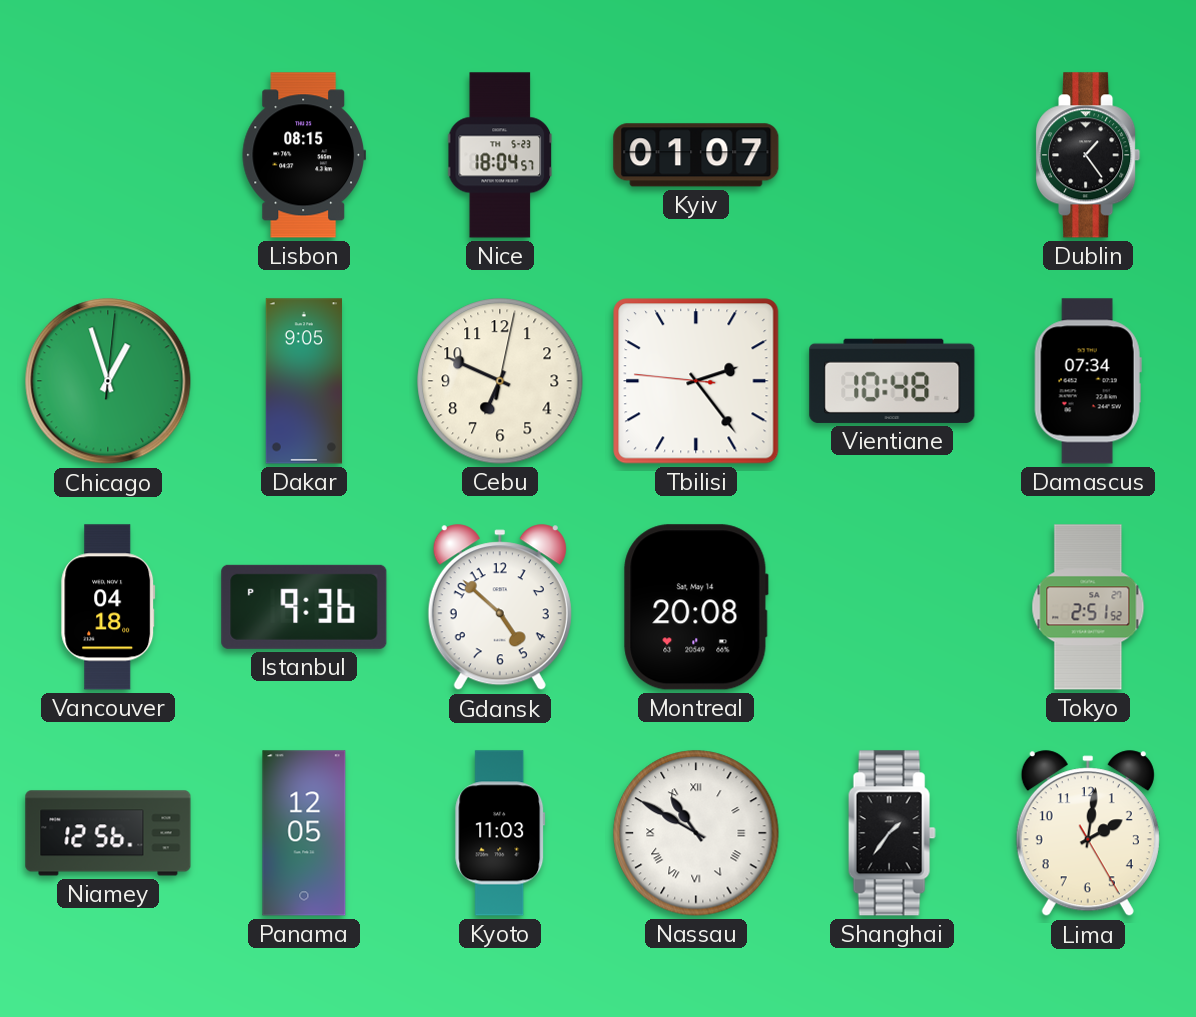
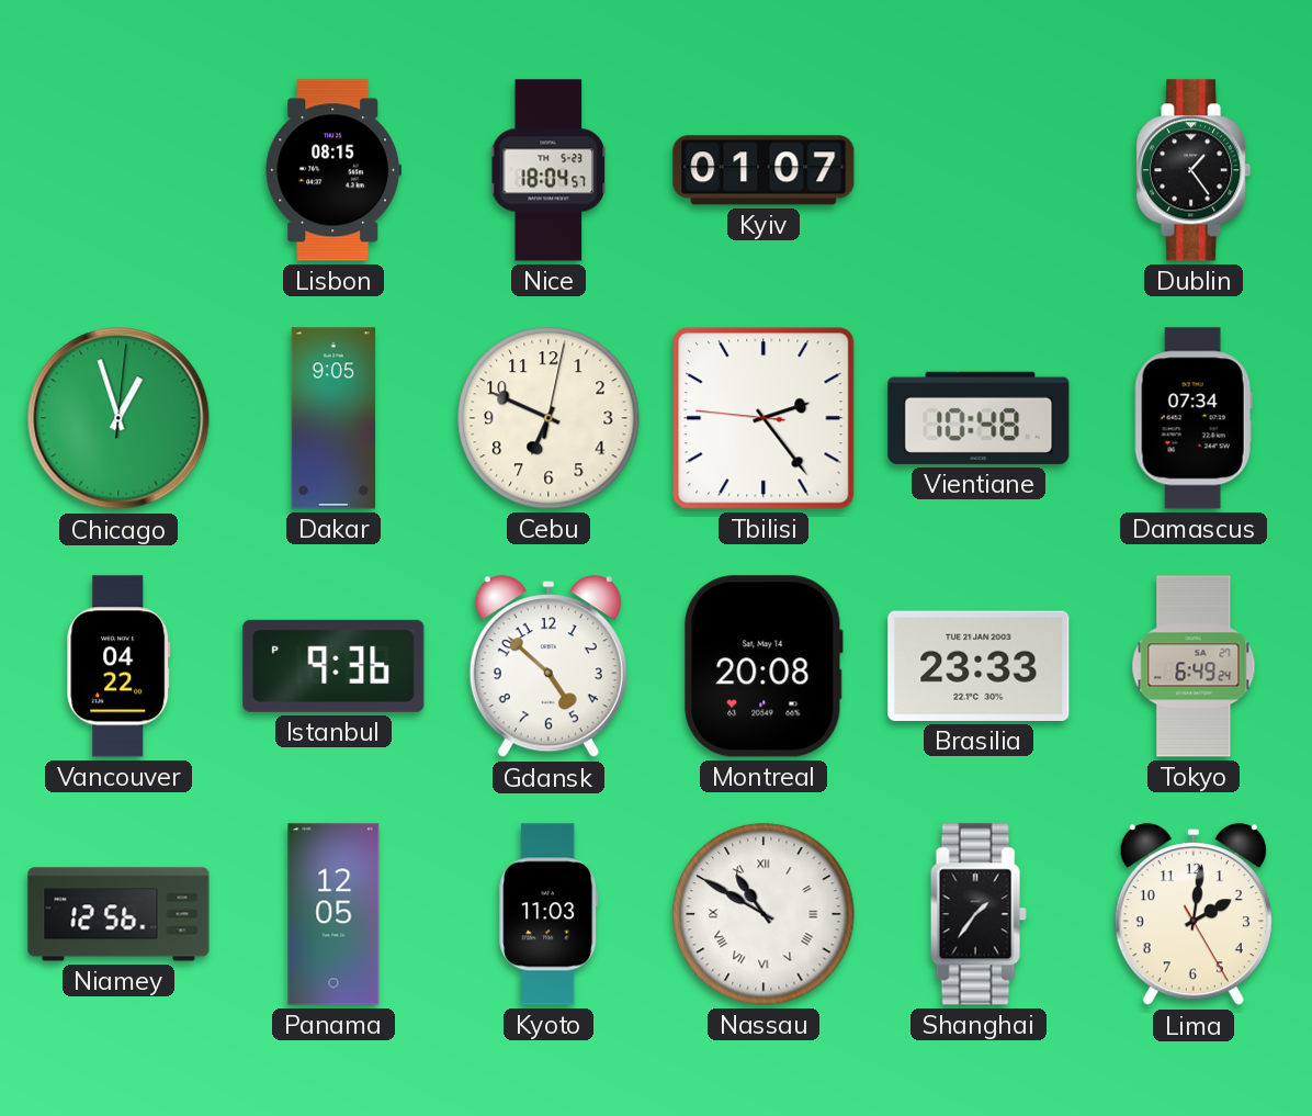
Vancouver: 04:18 -> 04:22
Brasilia: none -> 23:33
Tokyo: 2:51 -> 6:49
